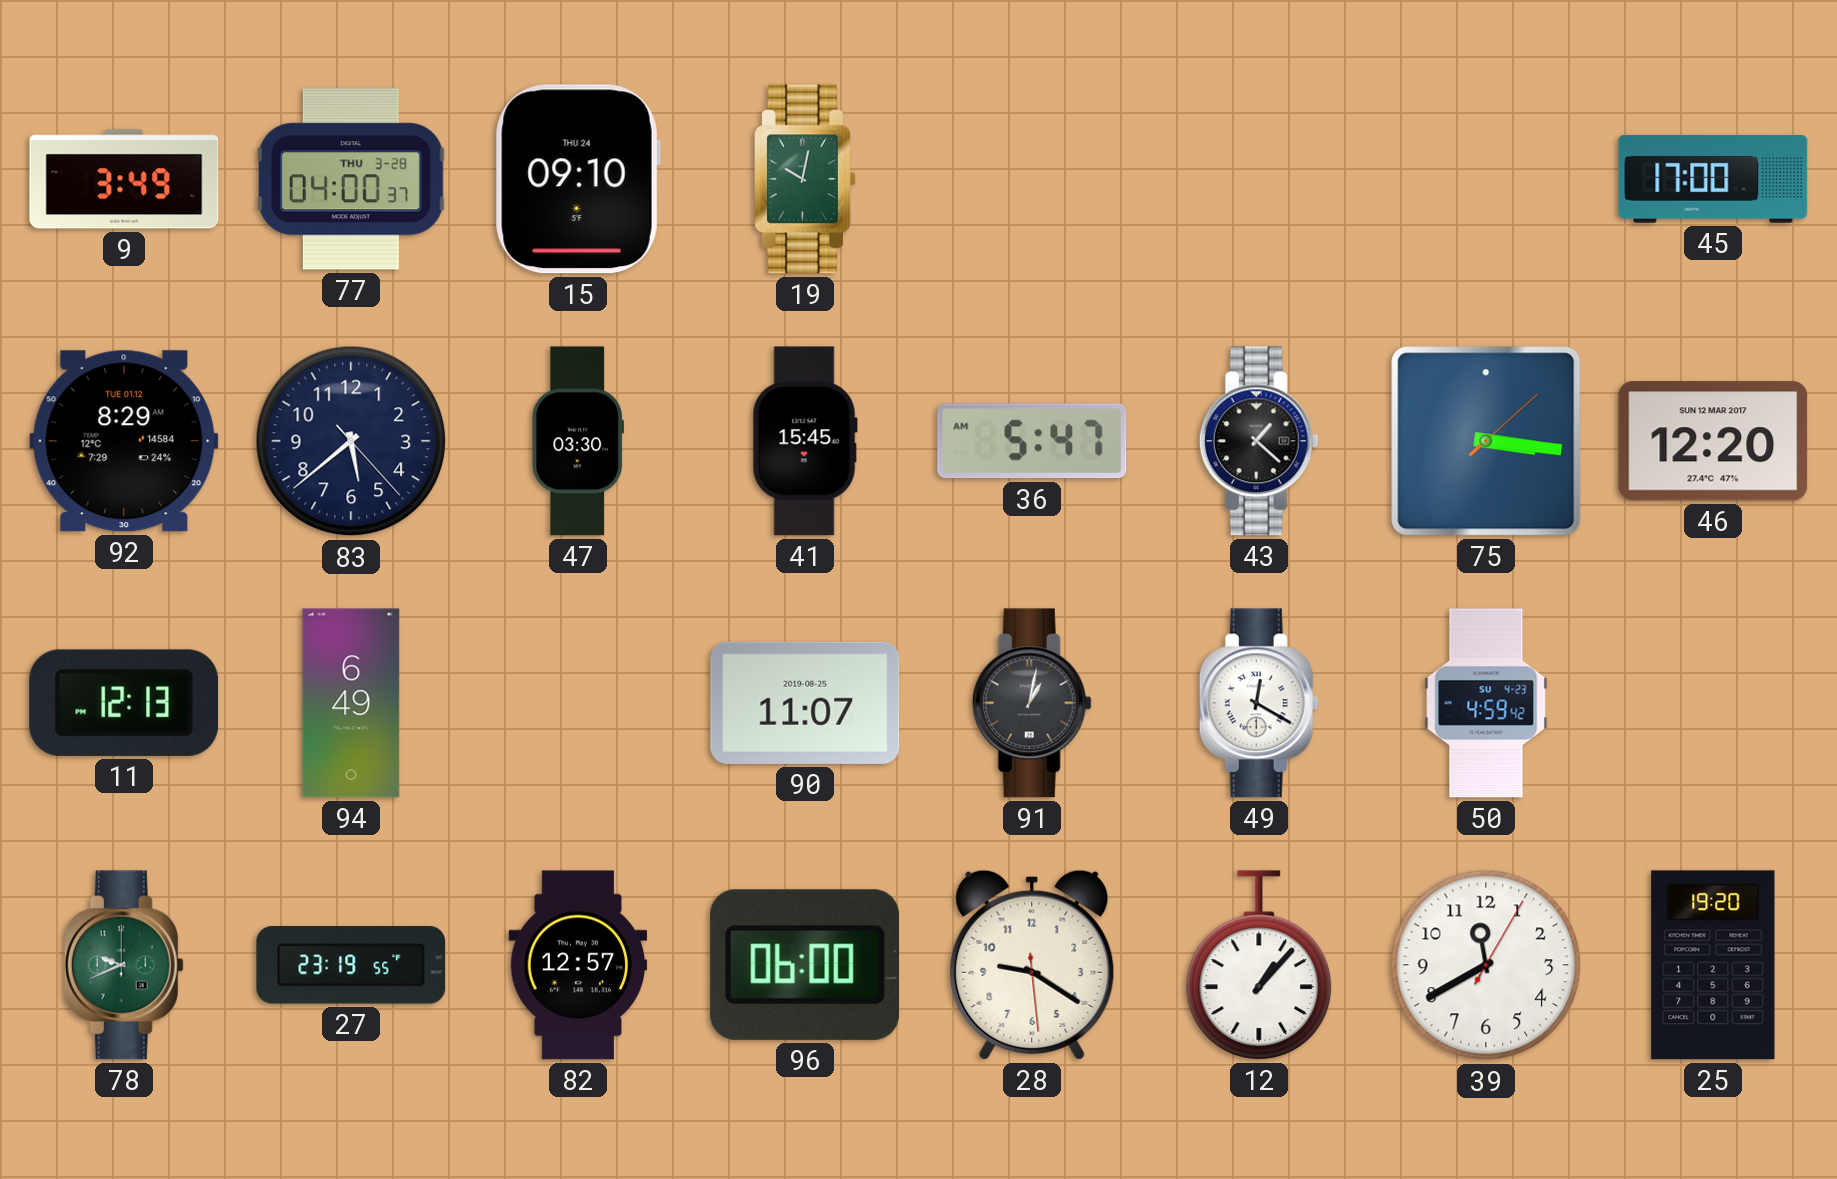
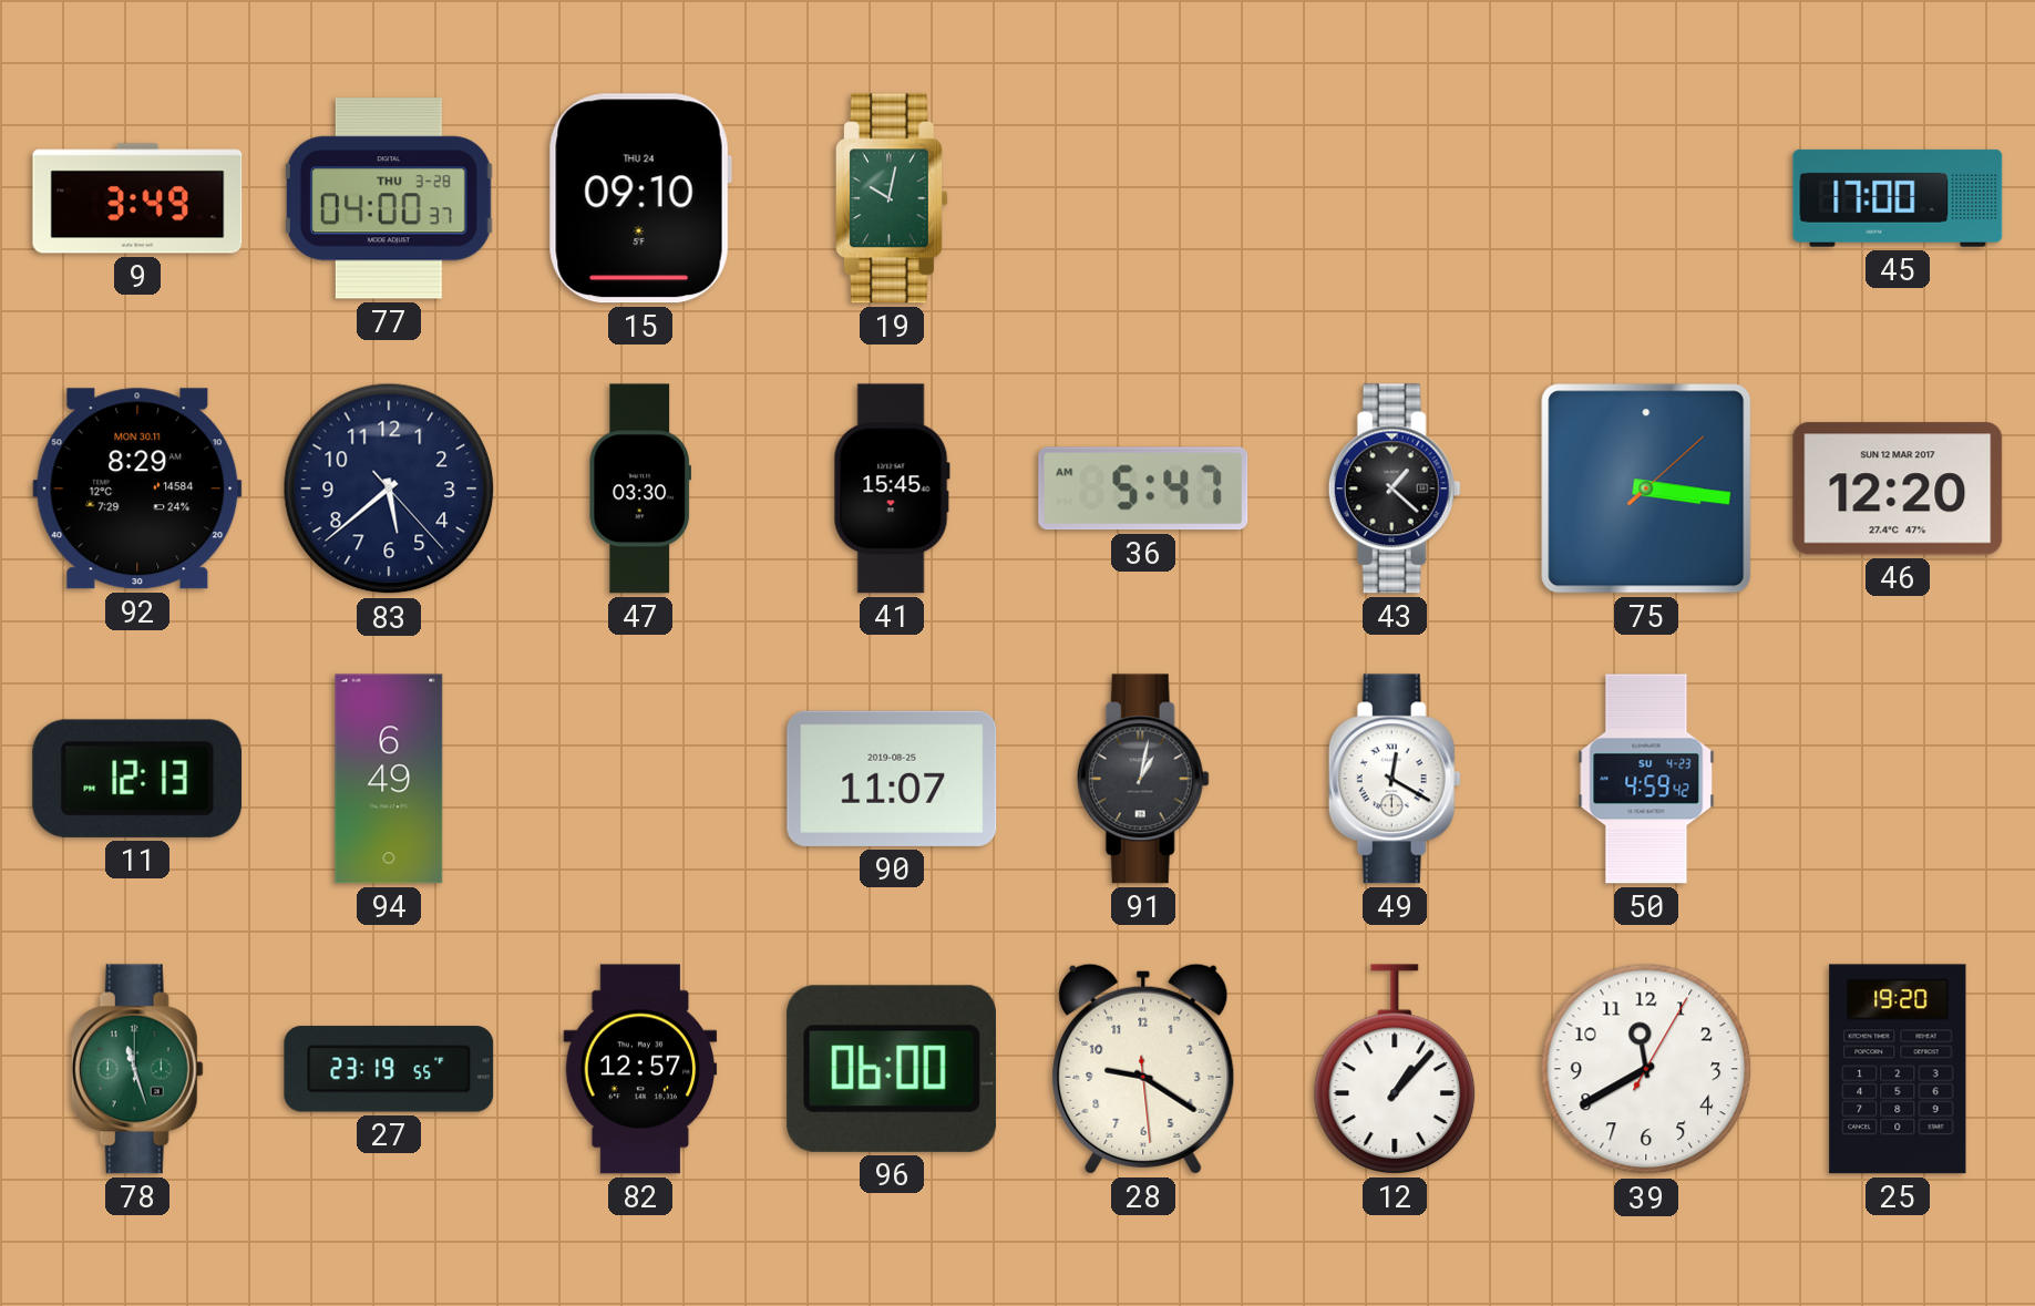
92 date: TUE 01.12 -> MON 30.11
78: 9:41 -> 11:27
